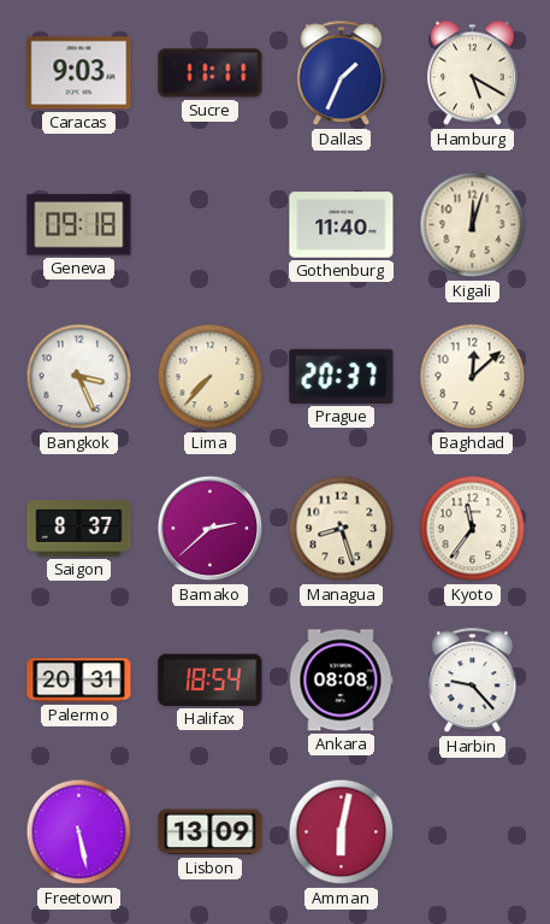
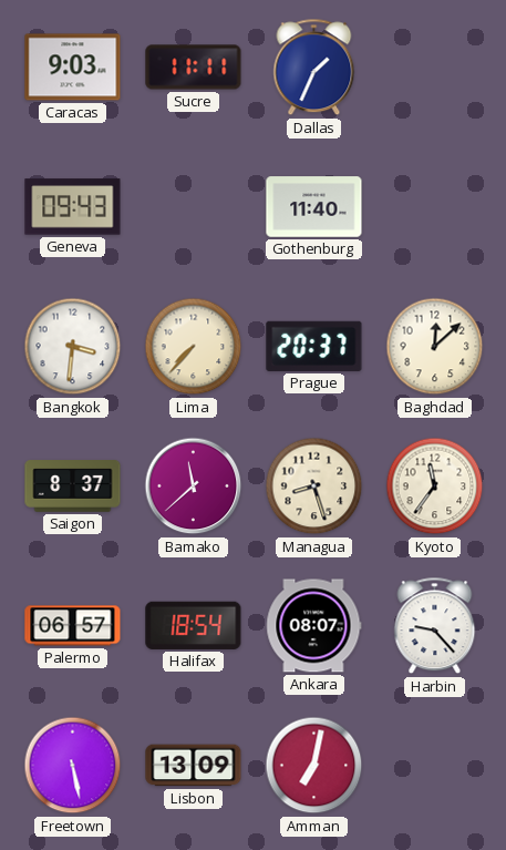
Hamburg: 5:20 -> none
Geneva: 09:18 -> 09:43
Kigali: 12:03 -> none
Bangkok: 3:26 -> 3:31
Bamako: 2:38 -> 11:38
Palermo: 20:31 -> 06:57
Ankara: 08:08 -> 08:07
Amman: 6:02 -> 7:02
